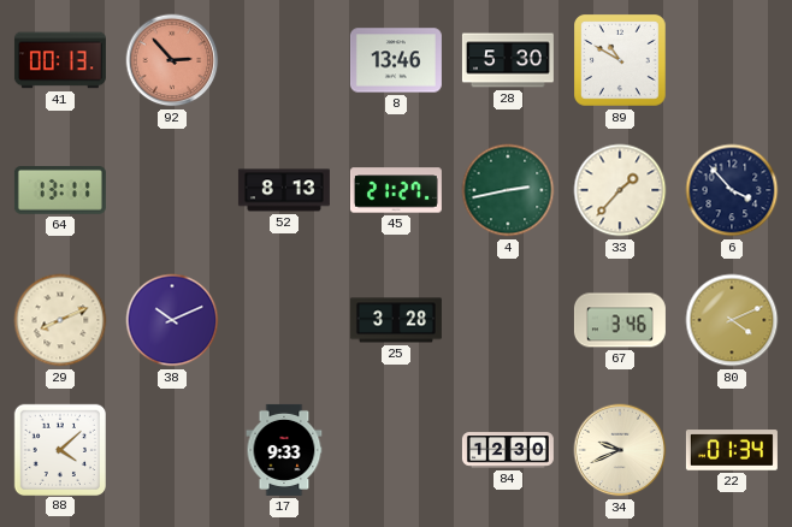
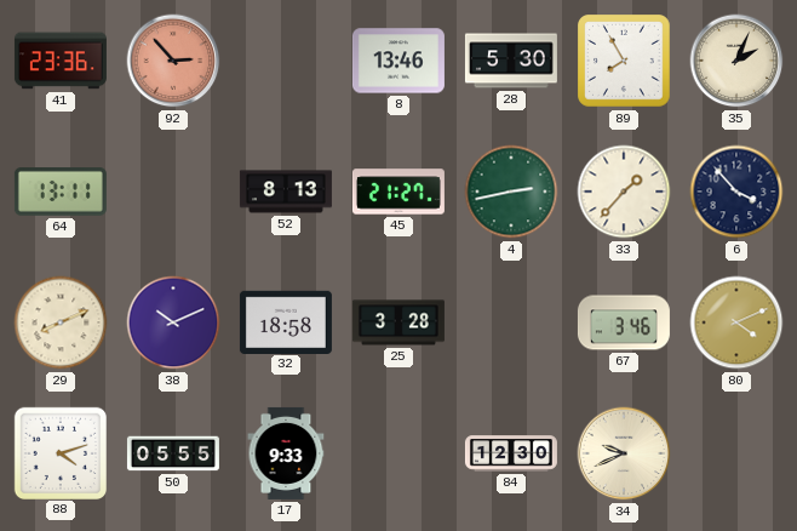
41: 00:13 -> 23:36
89: 10:50 -> 7:55
35: none -> 2:04
32: none -> 18:58
88: 4:08 -> 4:12
50: none -> 05:55
22: 01:34 -> none
